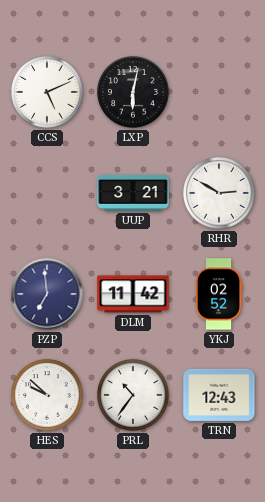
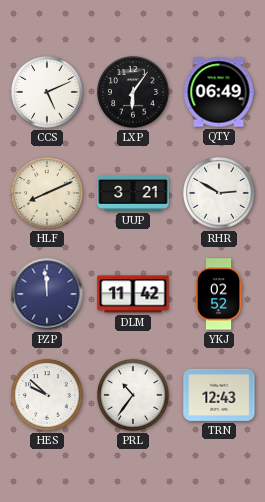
LXP: 6:02 -> 6:06
QTY: none -> 06:49
HLF: none -> 8:11
PZP: 6:59 -> 11:59
